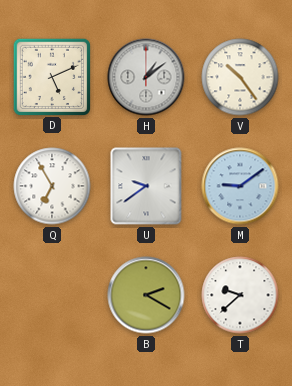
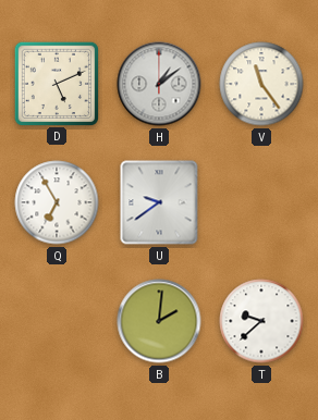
V: 10:24 -> 11:24
M: 9:09 -> none
B: 2:20 -> 2:01
